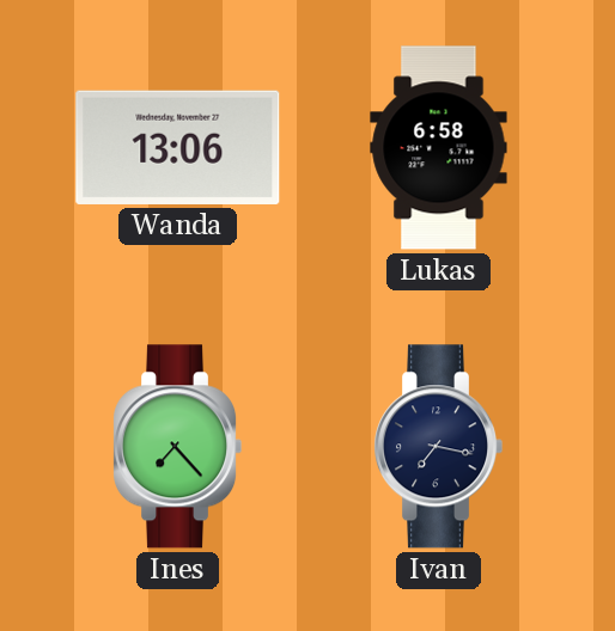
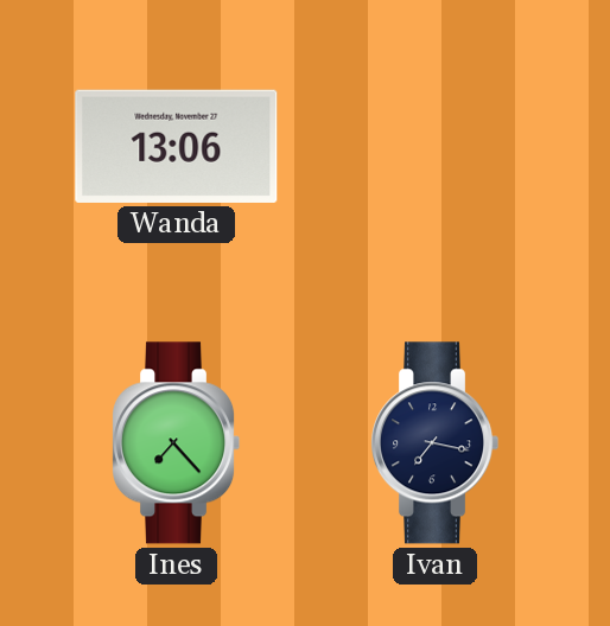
Lukas: 6:58 -> none
